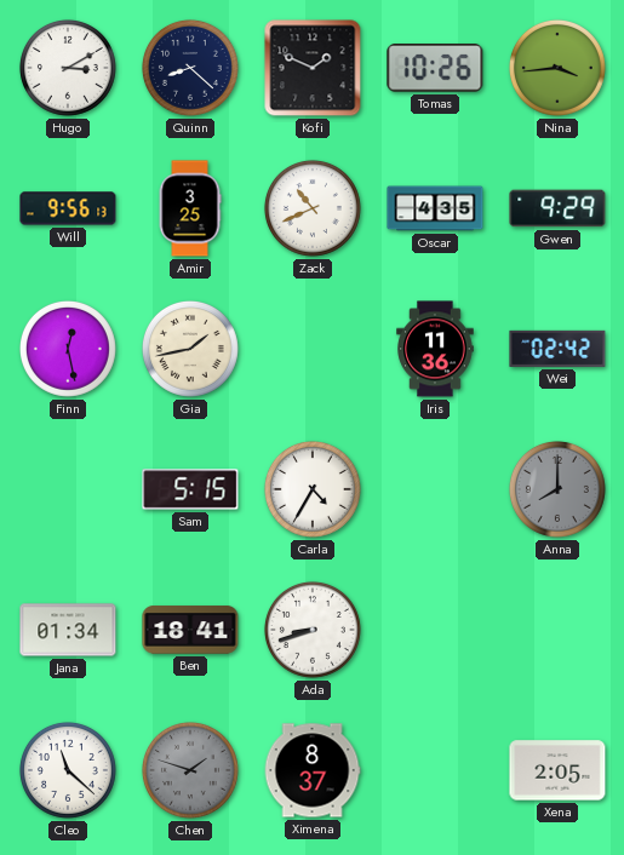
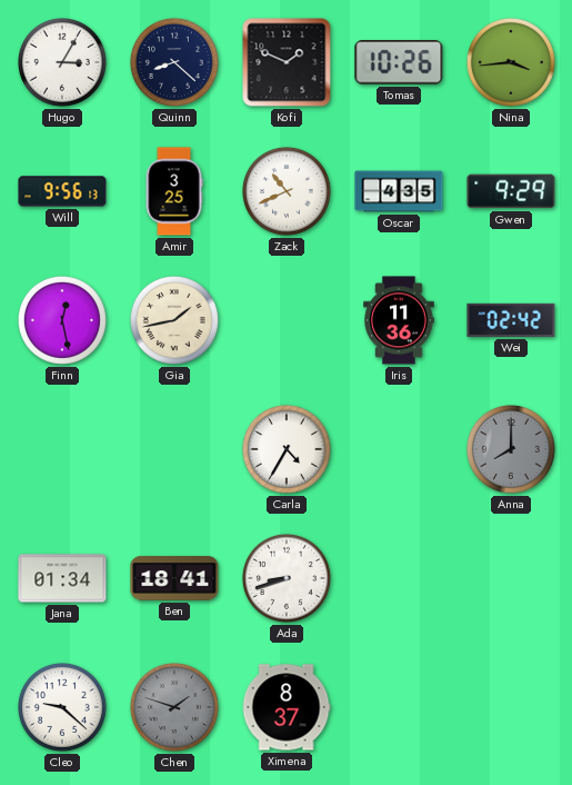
Hugo: 3:10 -> 3:05
Sam: 5:15 -> none
Cleo: 11:22 -> 9:22
Xena: 2:05 -> none
